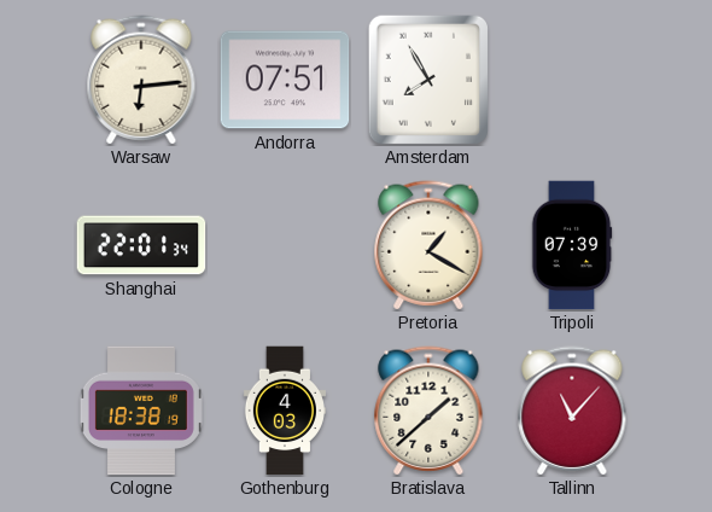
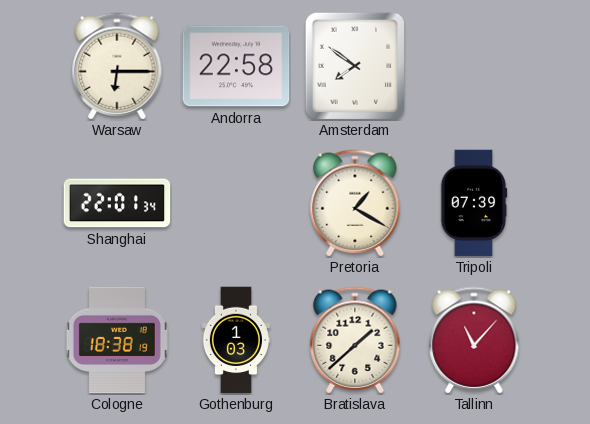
Warsaw: 6:14 -> 6:15
Andorra: 07:51 -> 22:58
Amsterdam: 7:55 -> 7:51
Gothenburg: 4:03 -> 1:03
